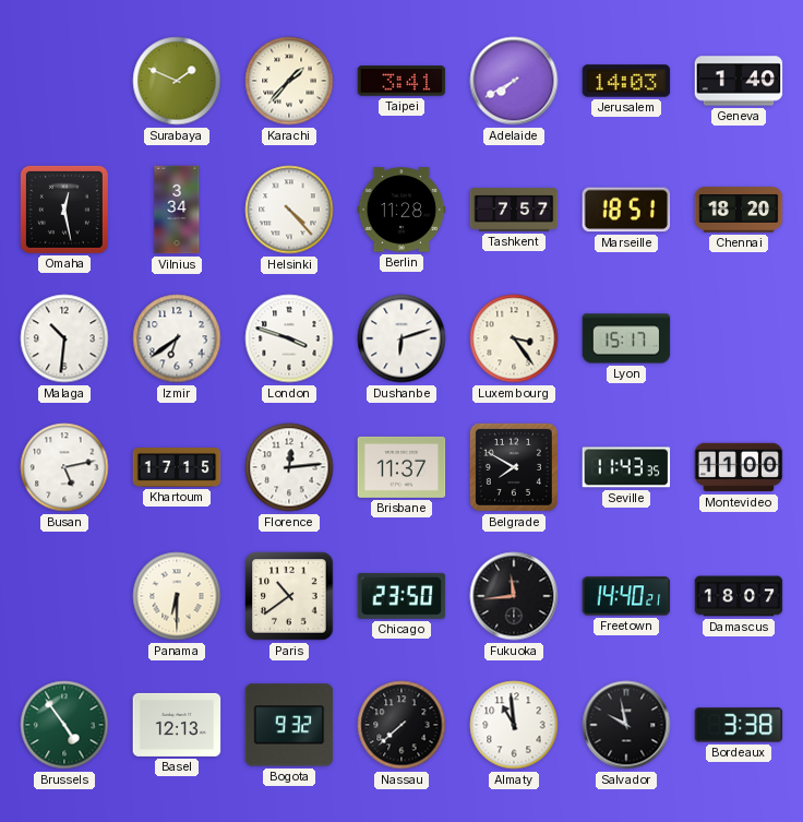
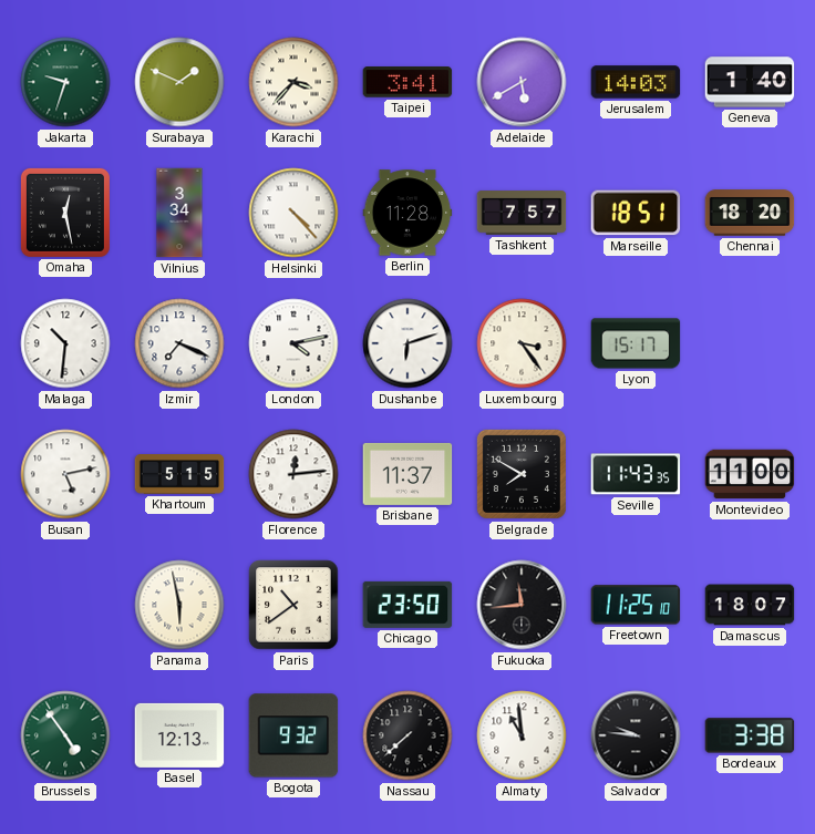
Jakarta: none -> 9:33
Karachi: 1:37 -> 3:37
Adelaide: 7:40 -> 5:40
Izmir: 6:39 -> 7:19
London: 3:48 -> 4:13
Khartoum: 17:15 -> 5:15
Panama: 6:30 -> 5:58
Freetown: 14:40 -> 11:25
Salvador: 9:58 -> 9:46
